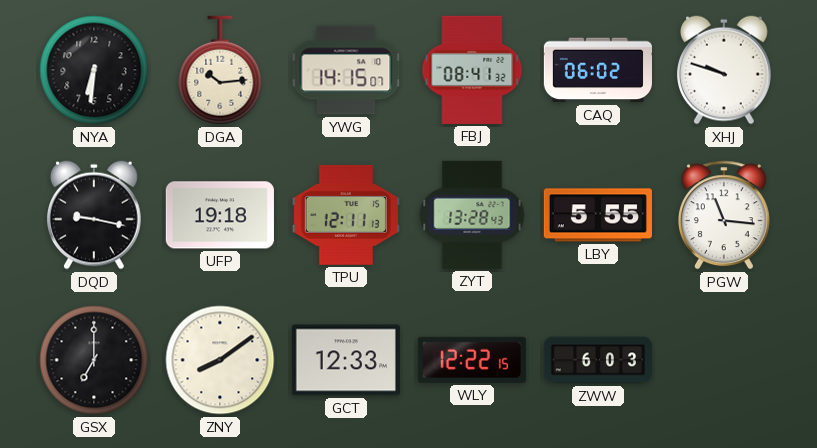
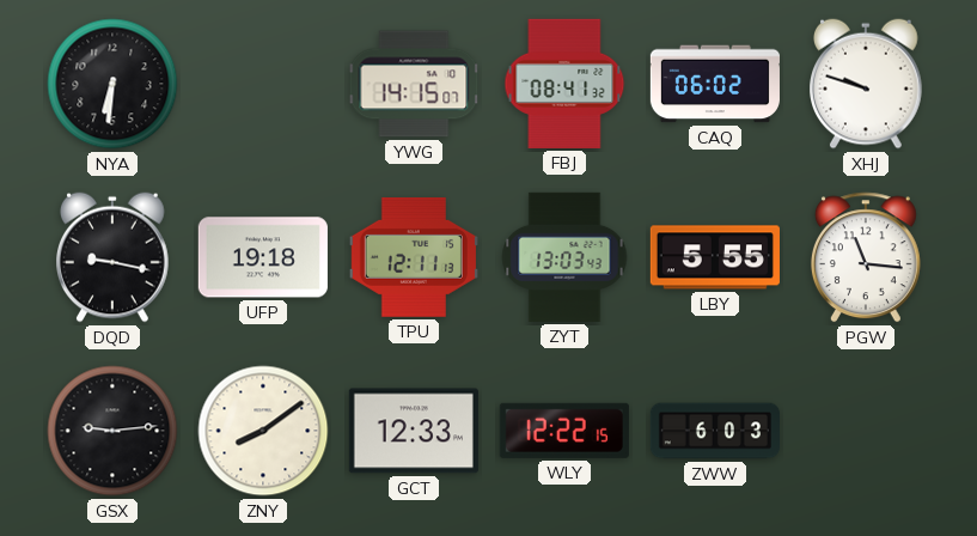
DGA: 10:14 -> none
ZYT: 13:28 -> 13:03
GSX: 7:00 -> 9:14
